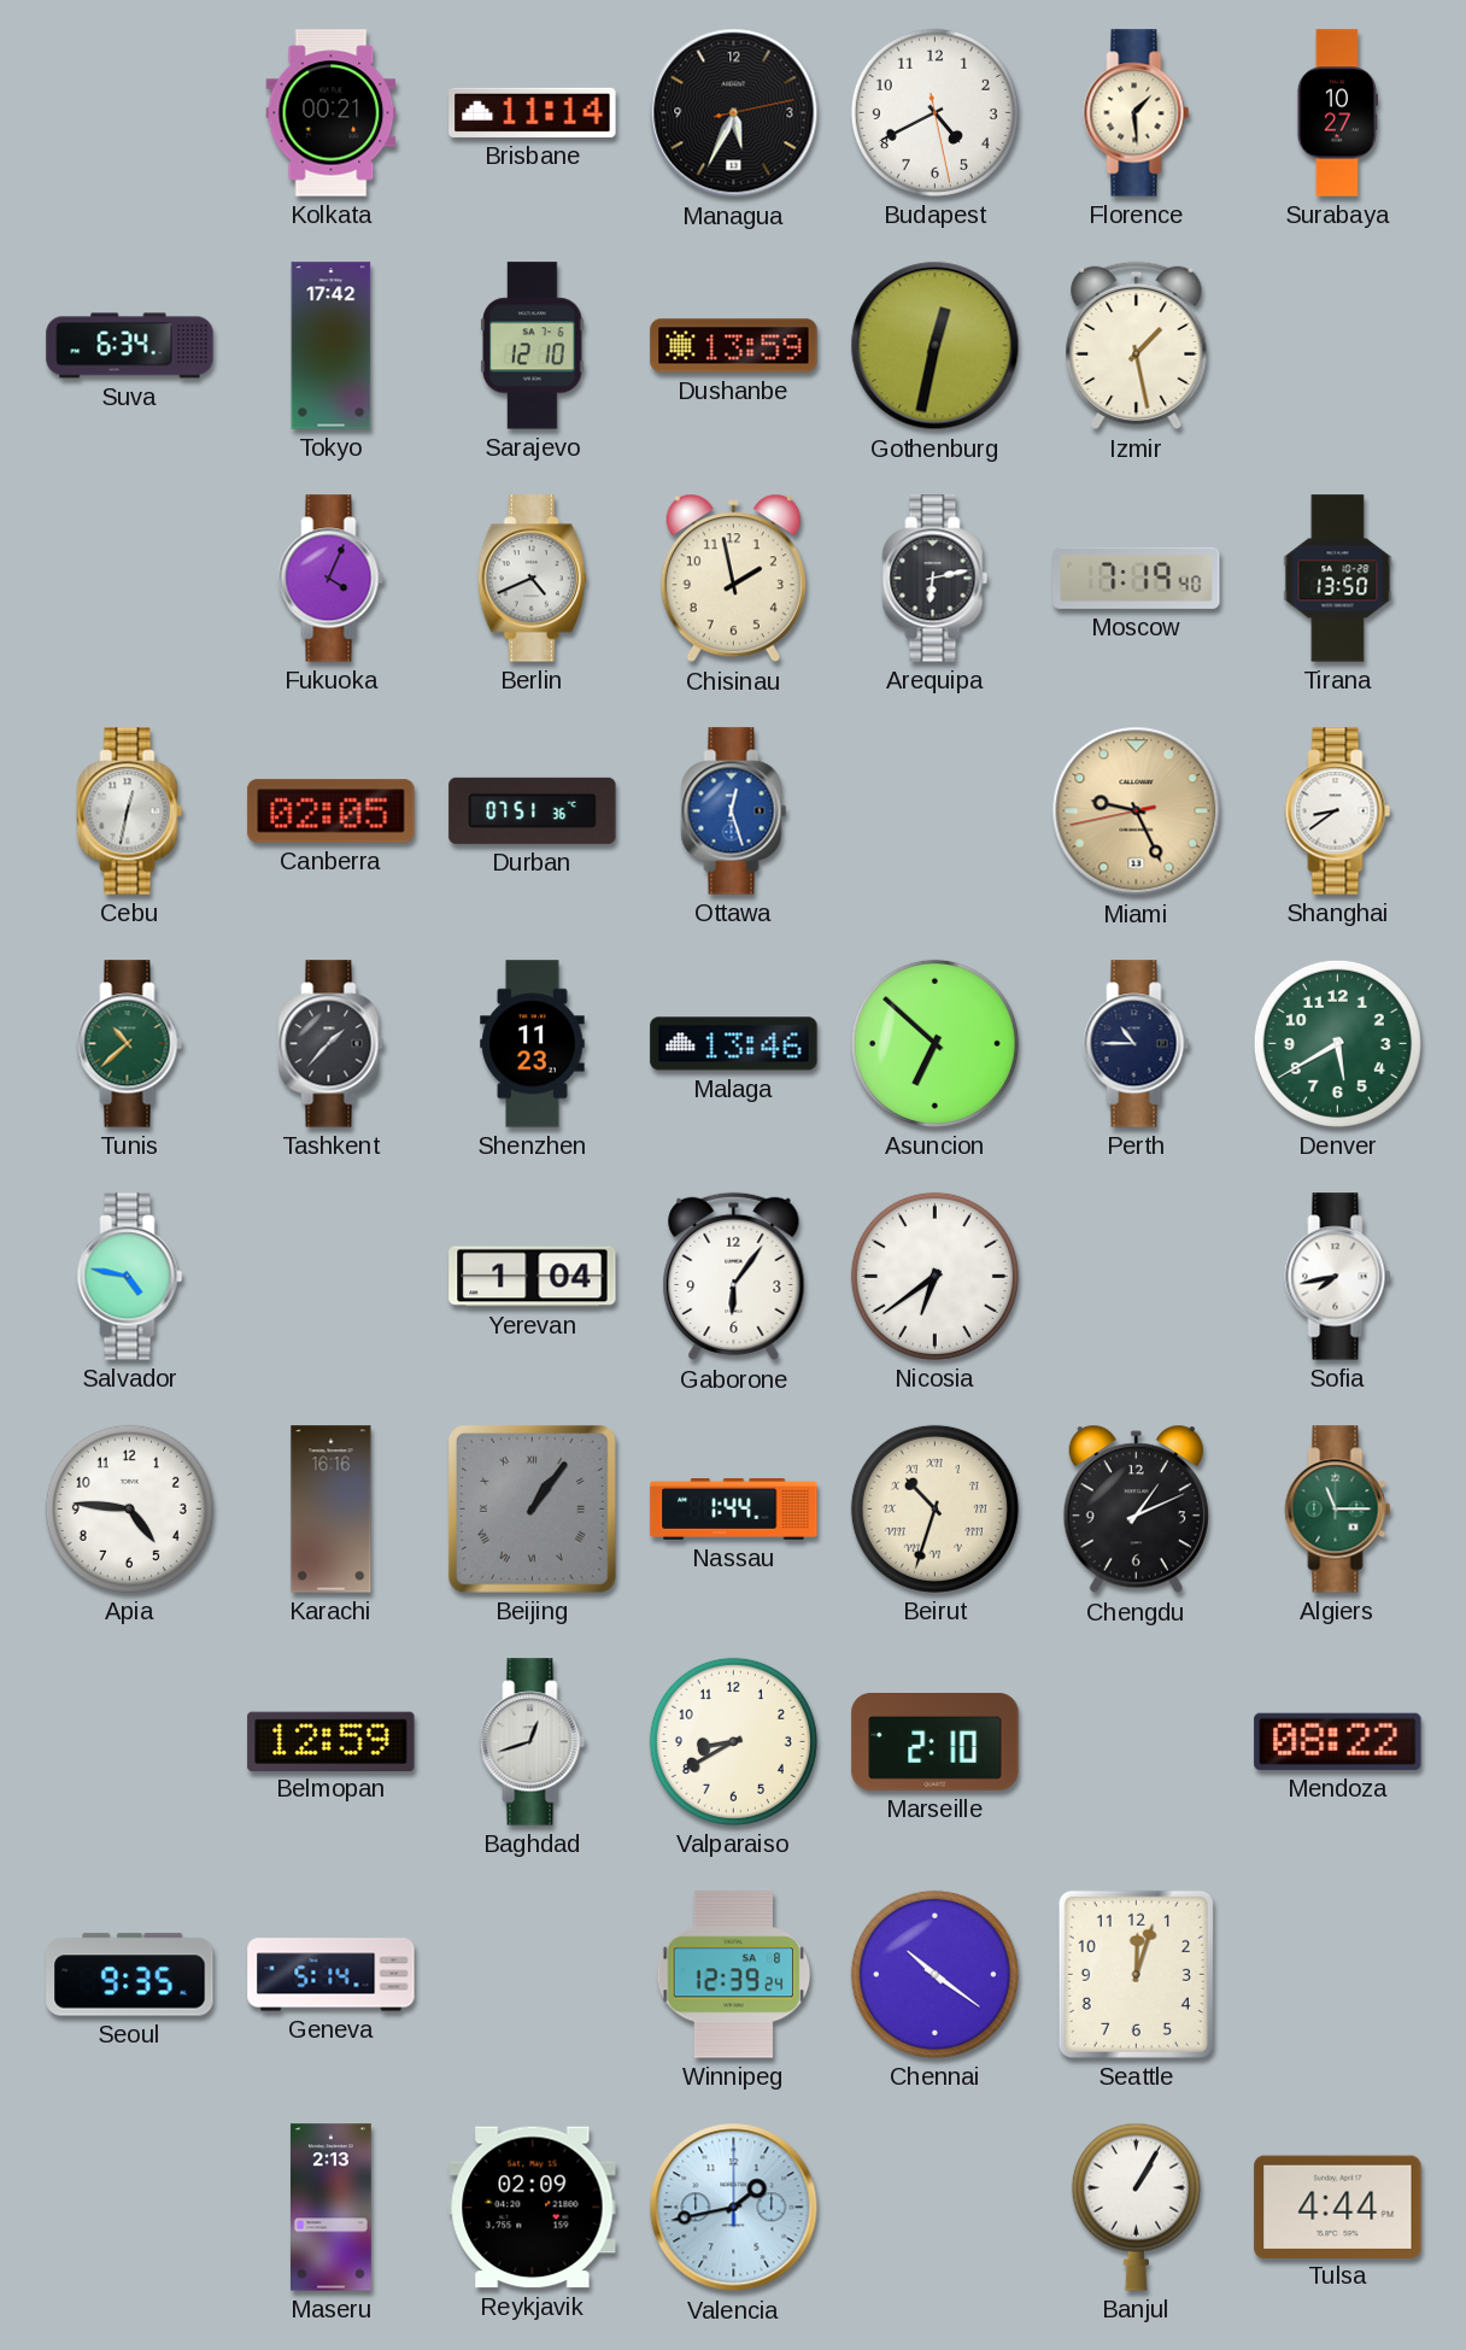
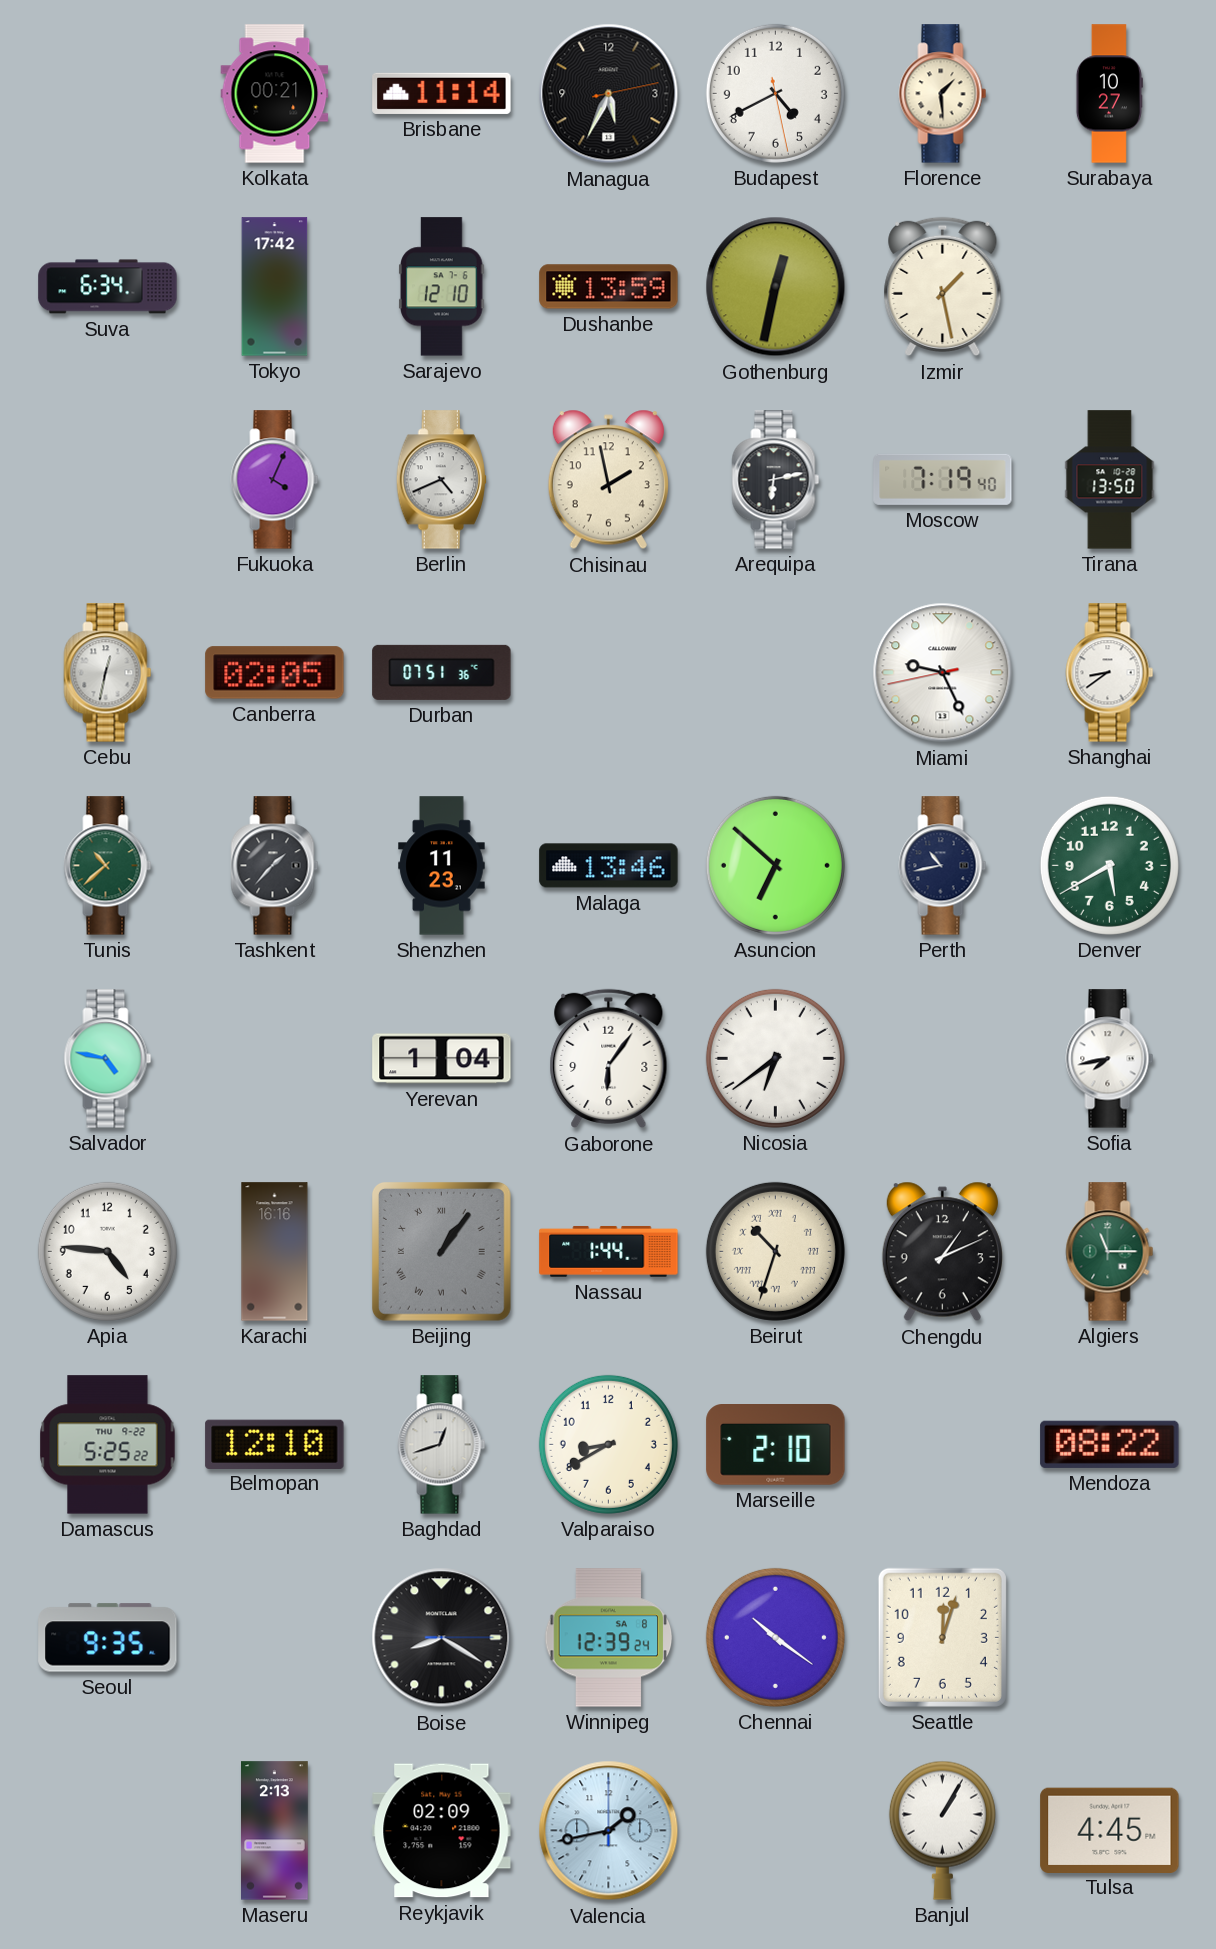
Ottawa: 12:27 -> none
Miami dial: champagne -> white
Perth: 10:45 -> 10:43
Damascus: none -> 5:25
Belmopan: 12:59 -> 12:10
Geneva: 5:14 -> none
Boise: none -> 8:20
Tulsa: 4:44 -> 4:45
